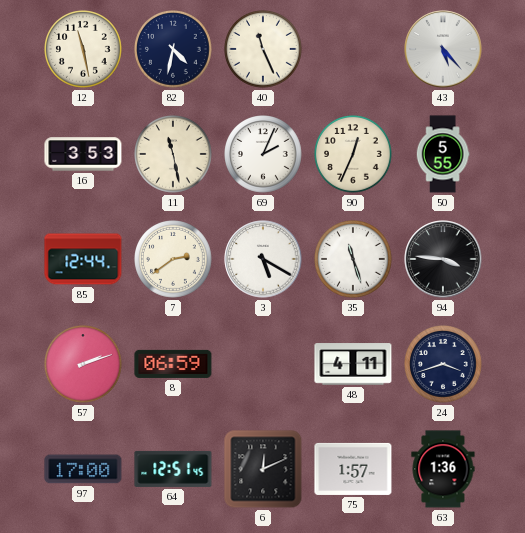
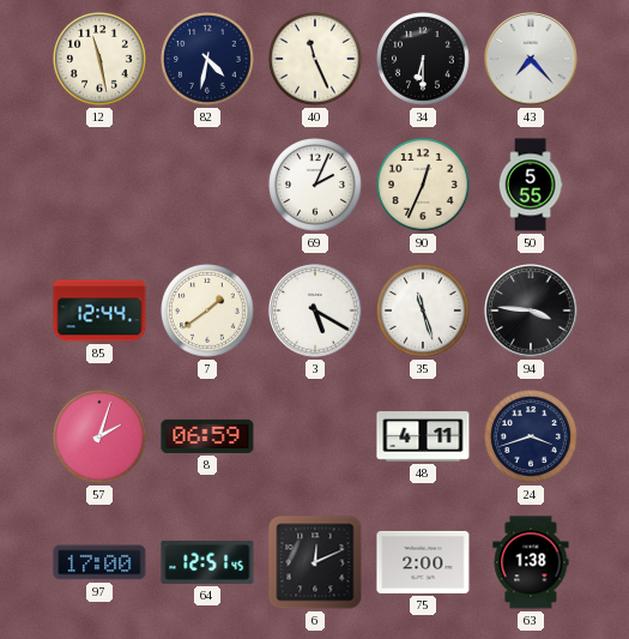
34: none -> 6:30
43: 5:23 -> 7:23
16: 3:53 -> none
11: 11:28 -> none
7: 2:39 -> 1:39
57: 2:12 -> 2:03
75: 1:57 -> 2:00
63: 1:36 -> 1:38
